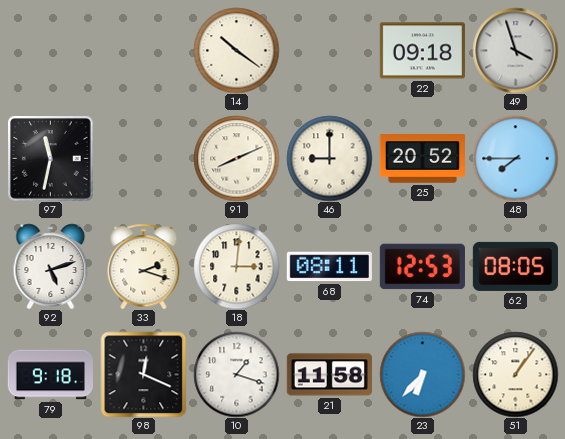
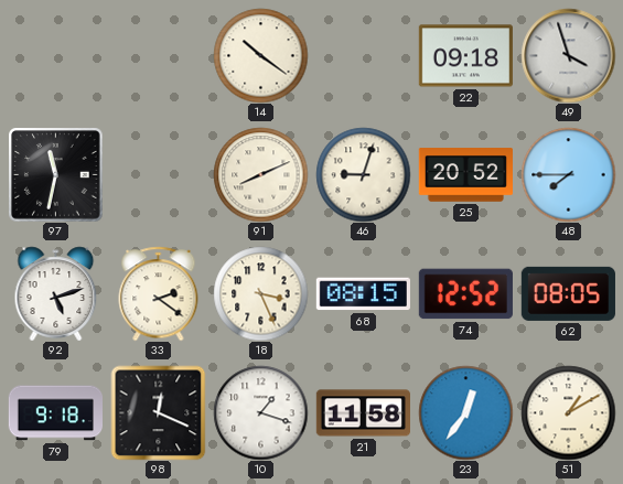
46: 9:00 -> 9:03
33: 2:18 -> 2:21
18: 3:01 -> 3:26
68: 08:11 -> 08:15
74: 12:53 -> 12:52
23: 6:37 -> 12:36
51: 1:06 -> 1:10
